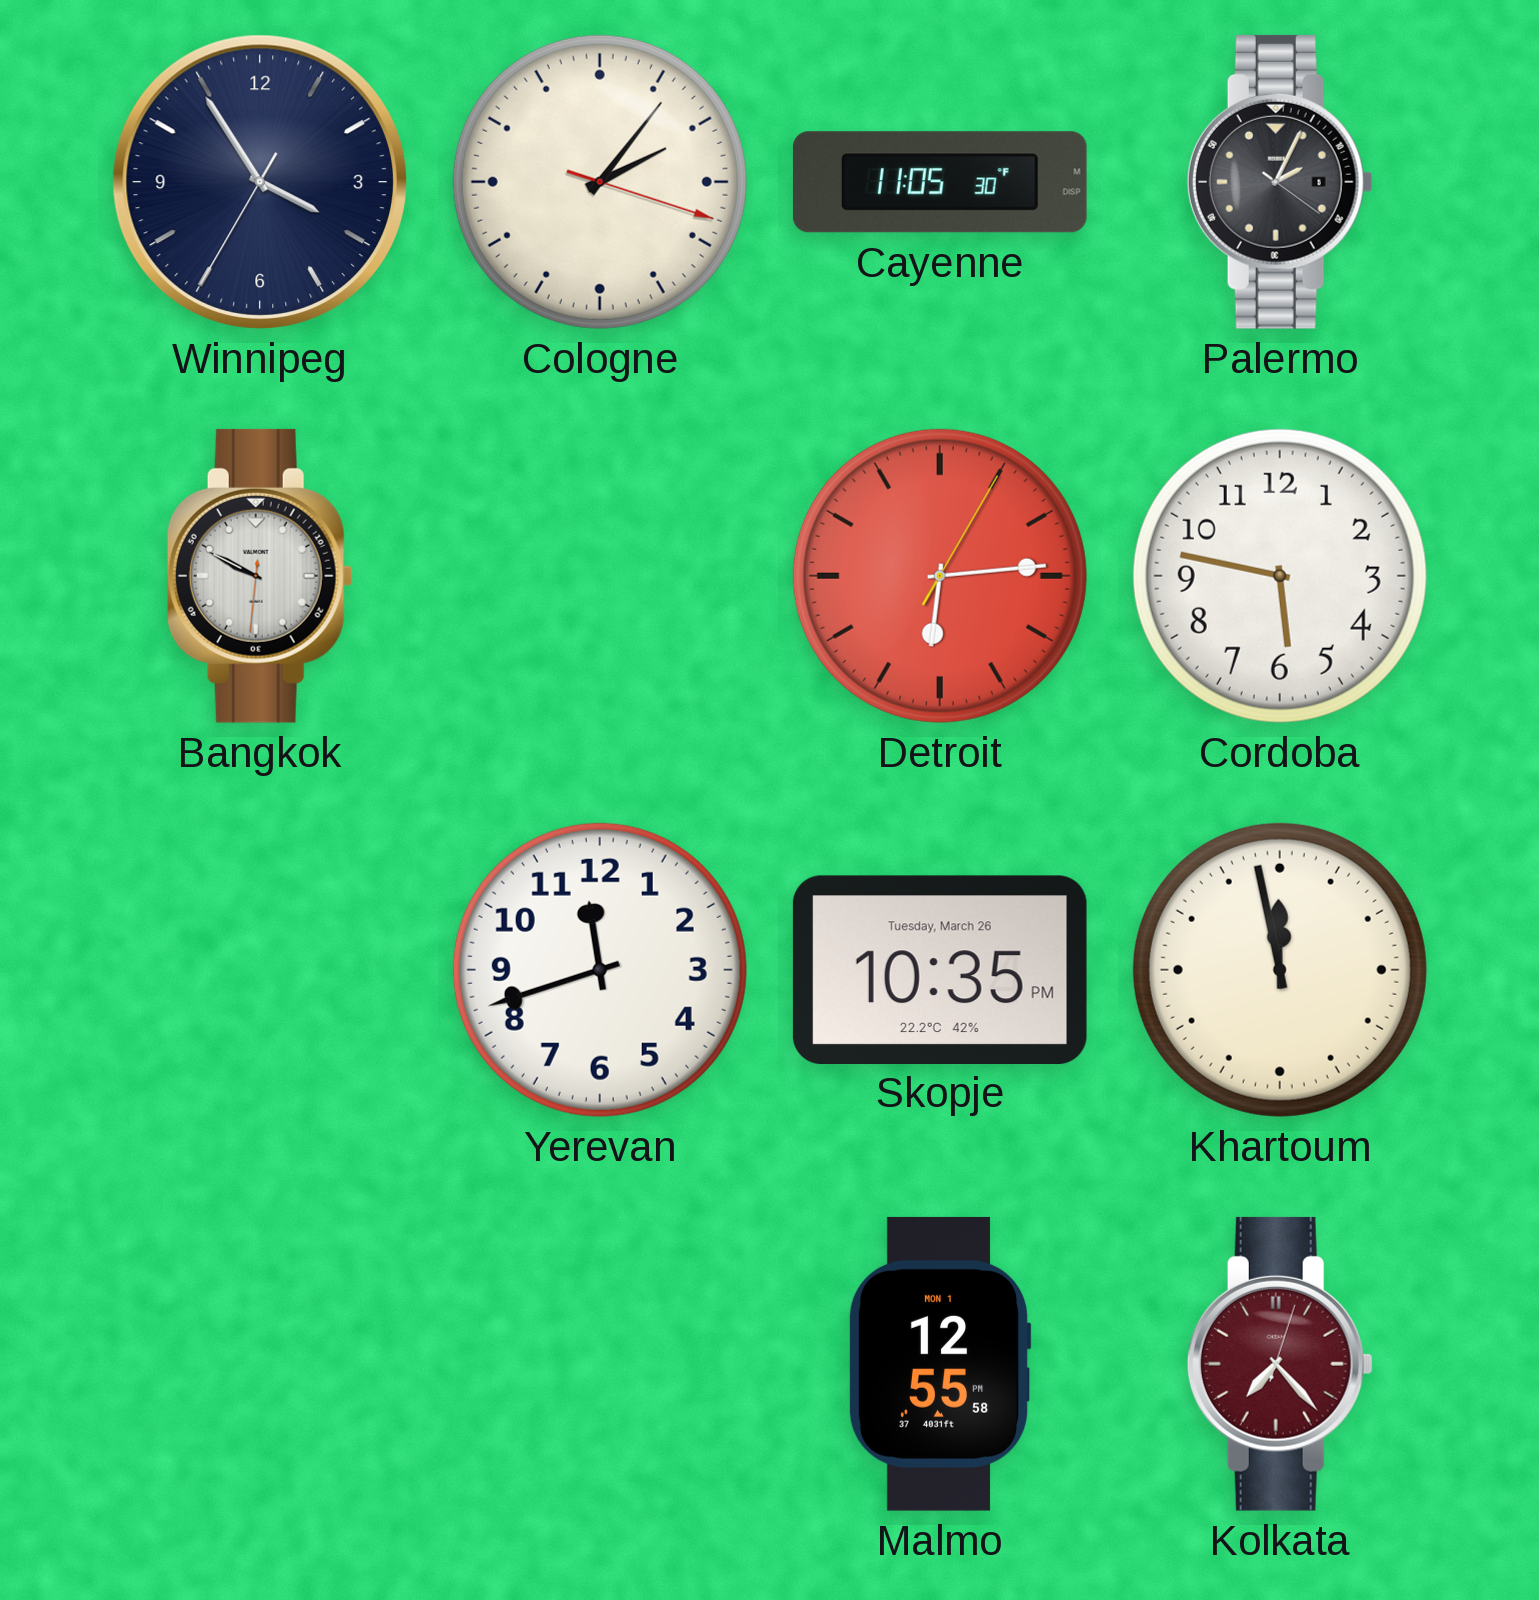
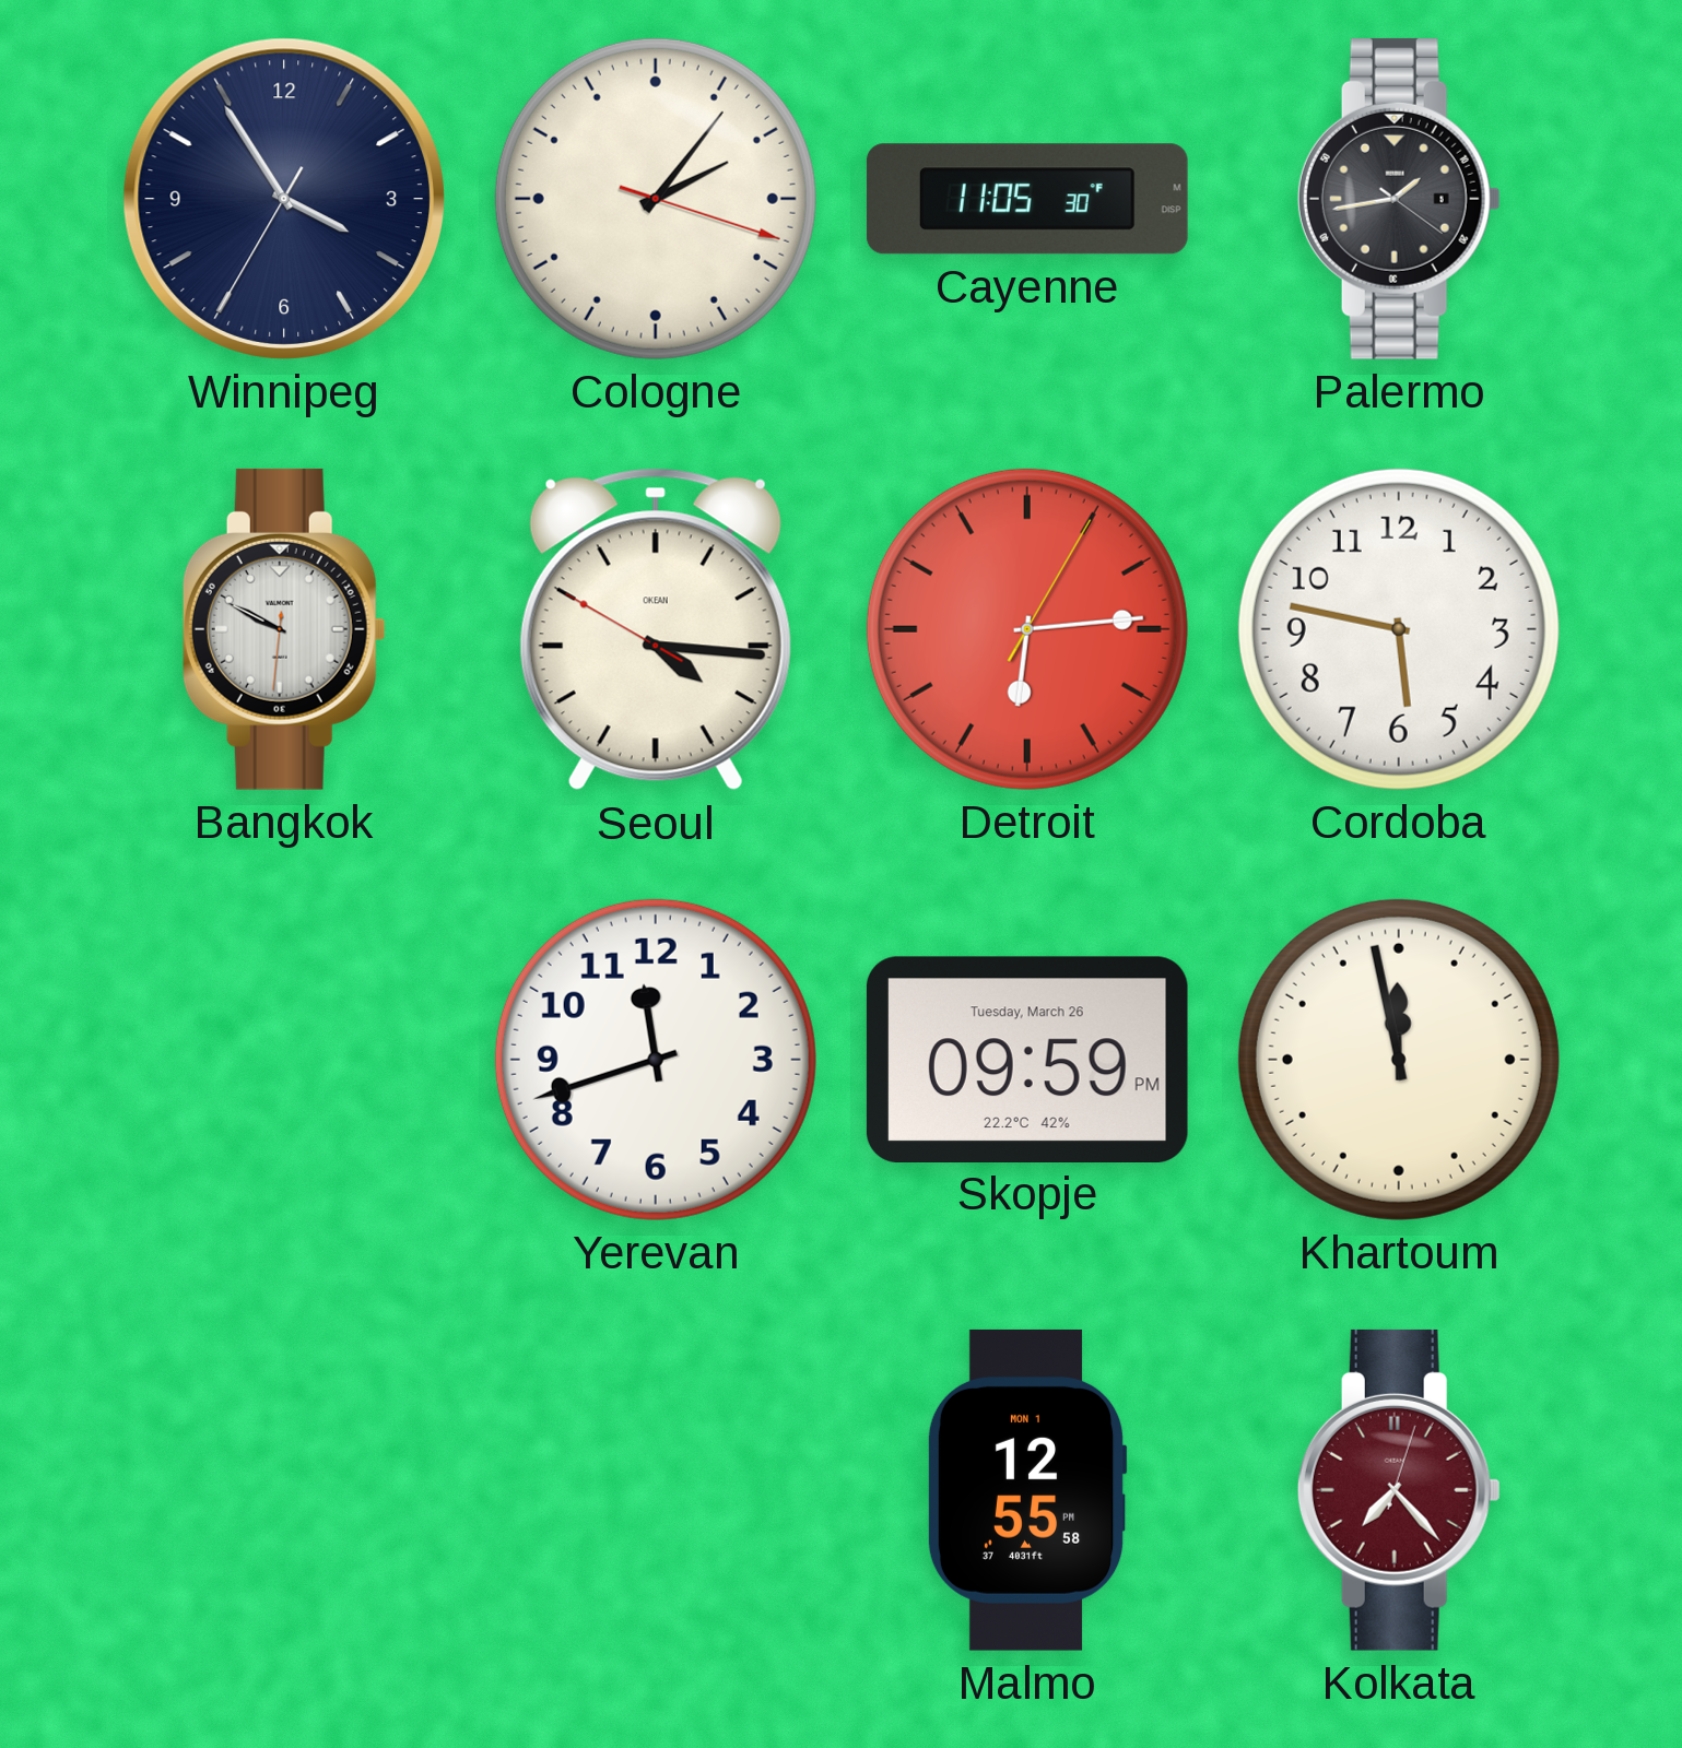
Palermo: 2:04 -> 1:43
Seoul: none -> 4:15
Skopje: 10:35 -> 09:59
